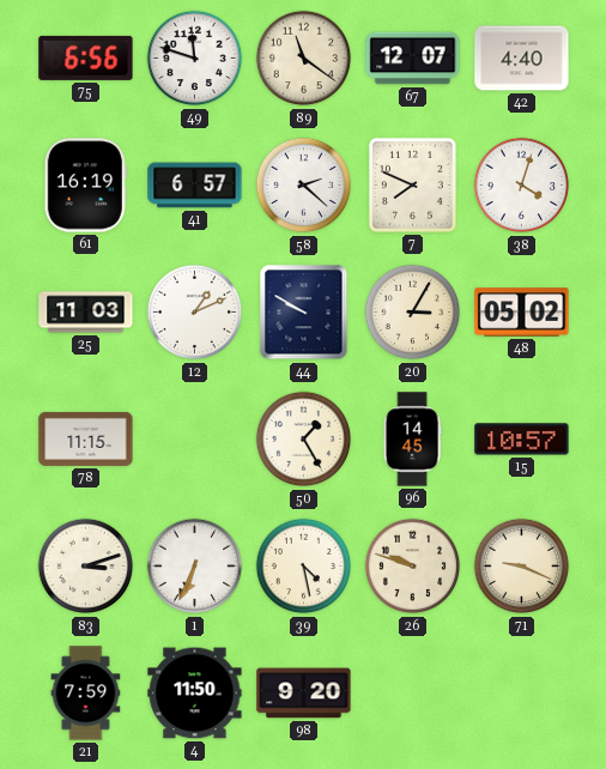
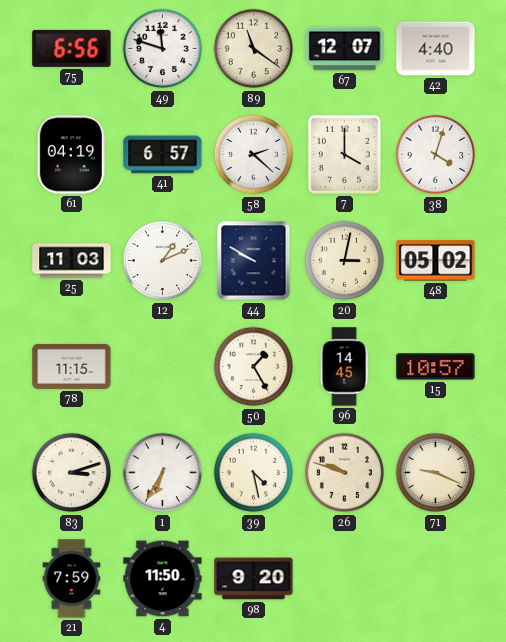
61: 16:19 -> 04:19
7: 7:49 -> 4:00
20: 3:05 -> 3:02
1: 6:34 -> 6:35
